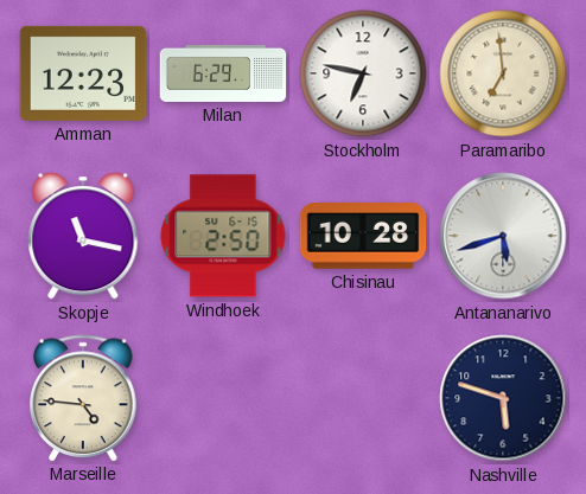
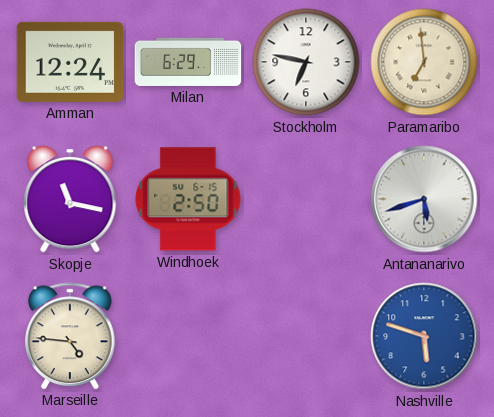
Amman: 12:23 -> 12:24
Chisinau: 10:28 -> none
Nashville dial: navy -> blue
